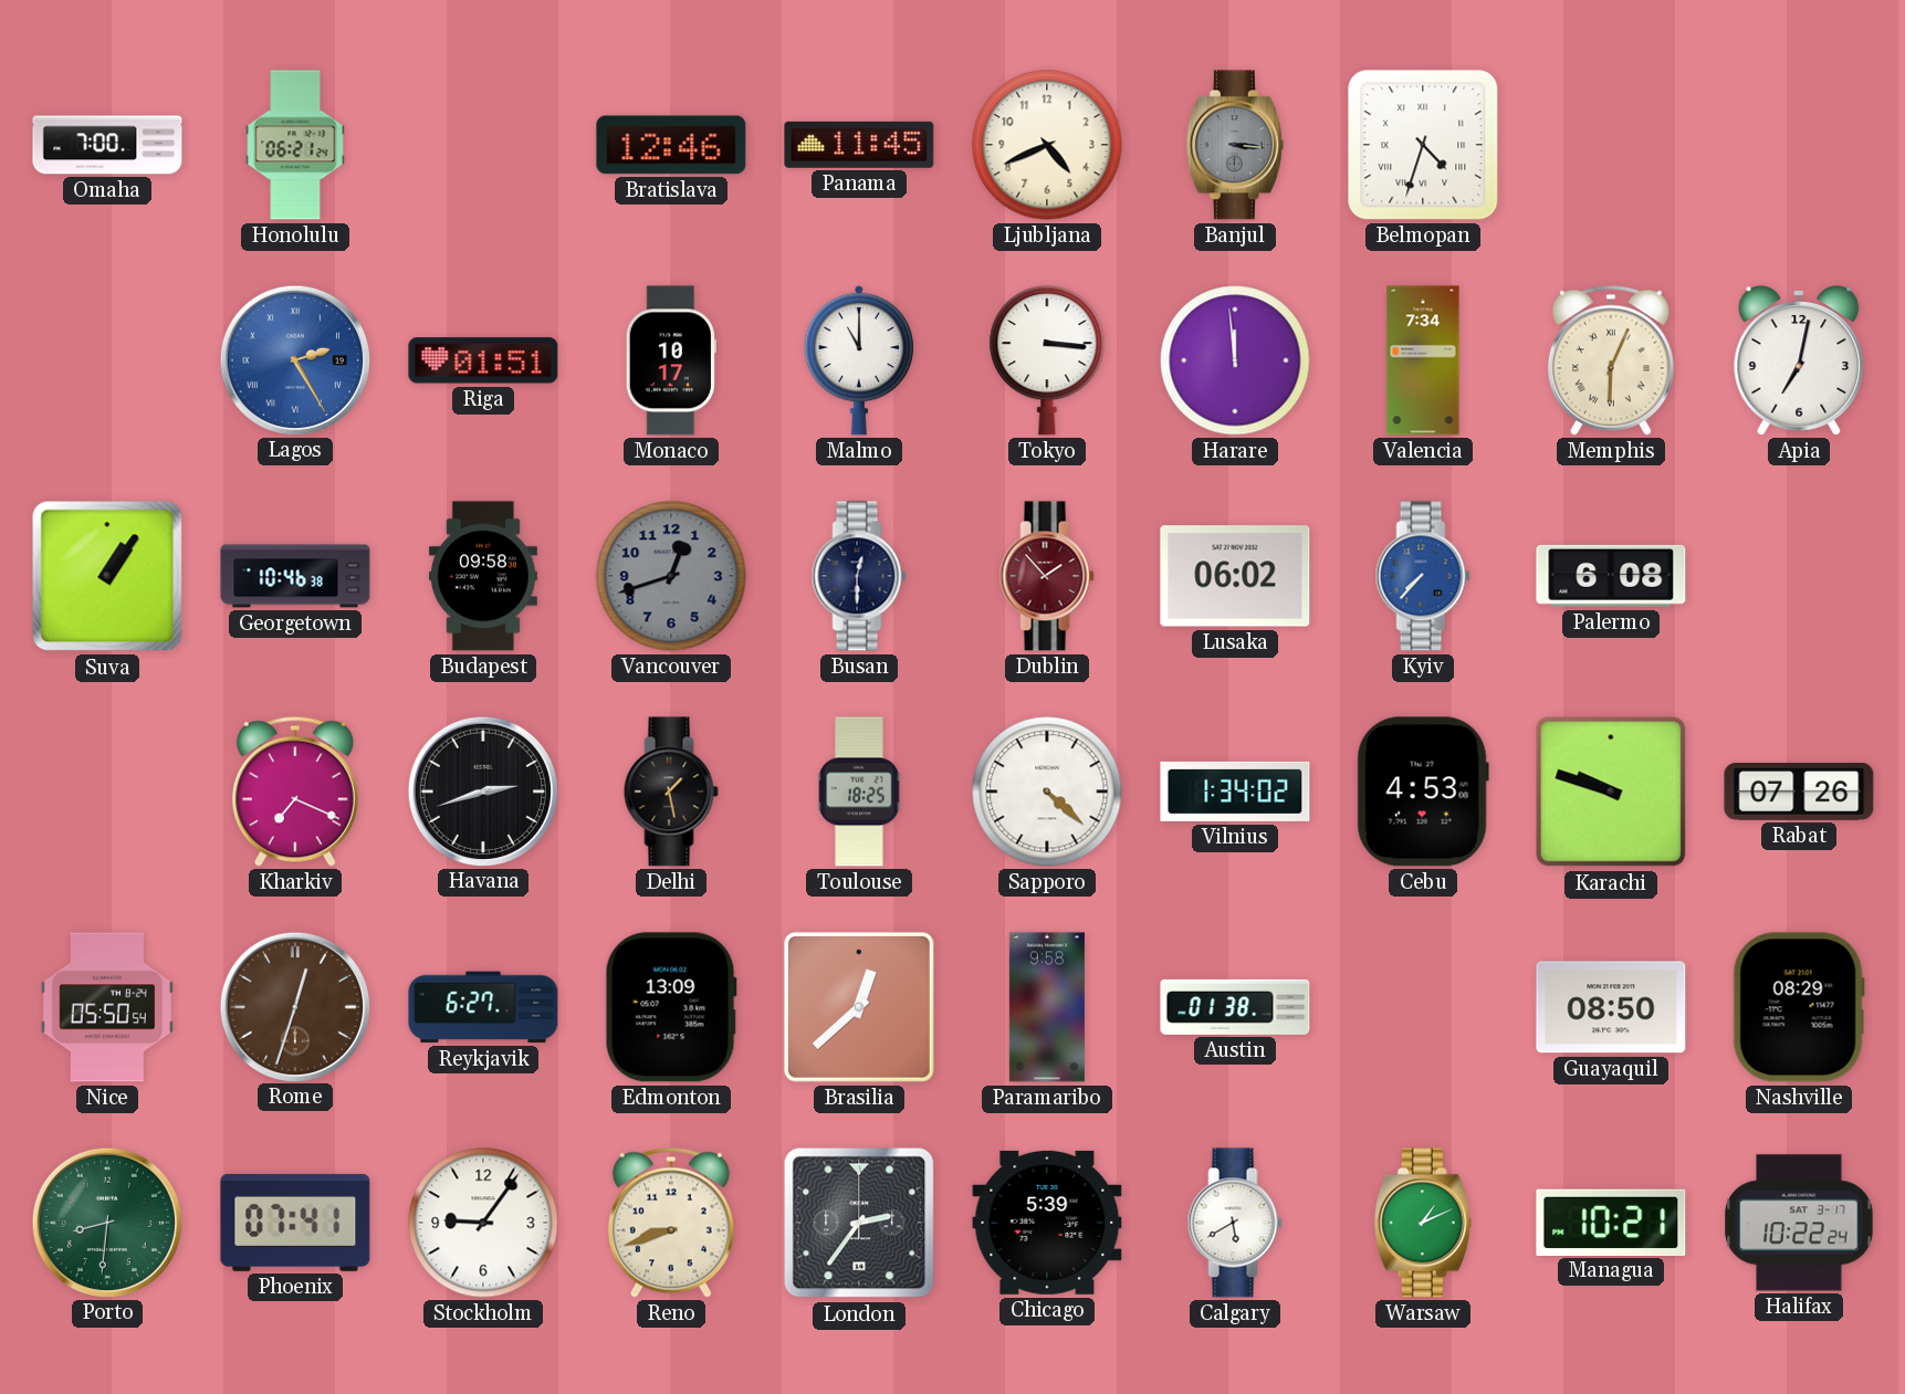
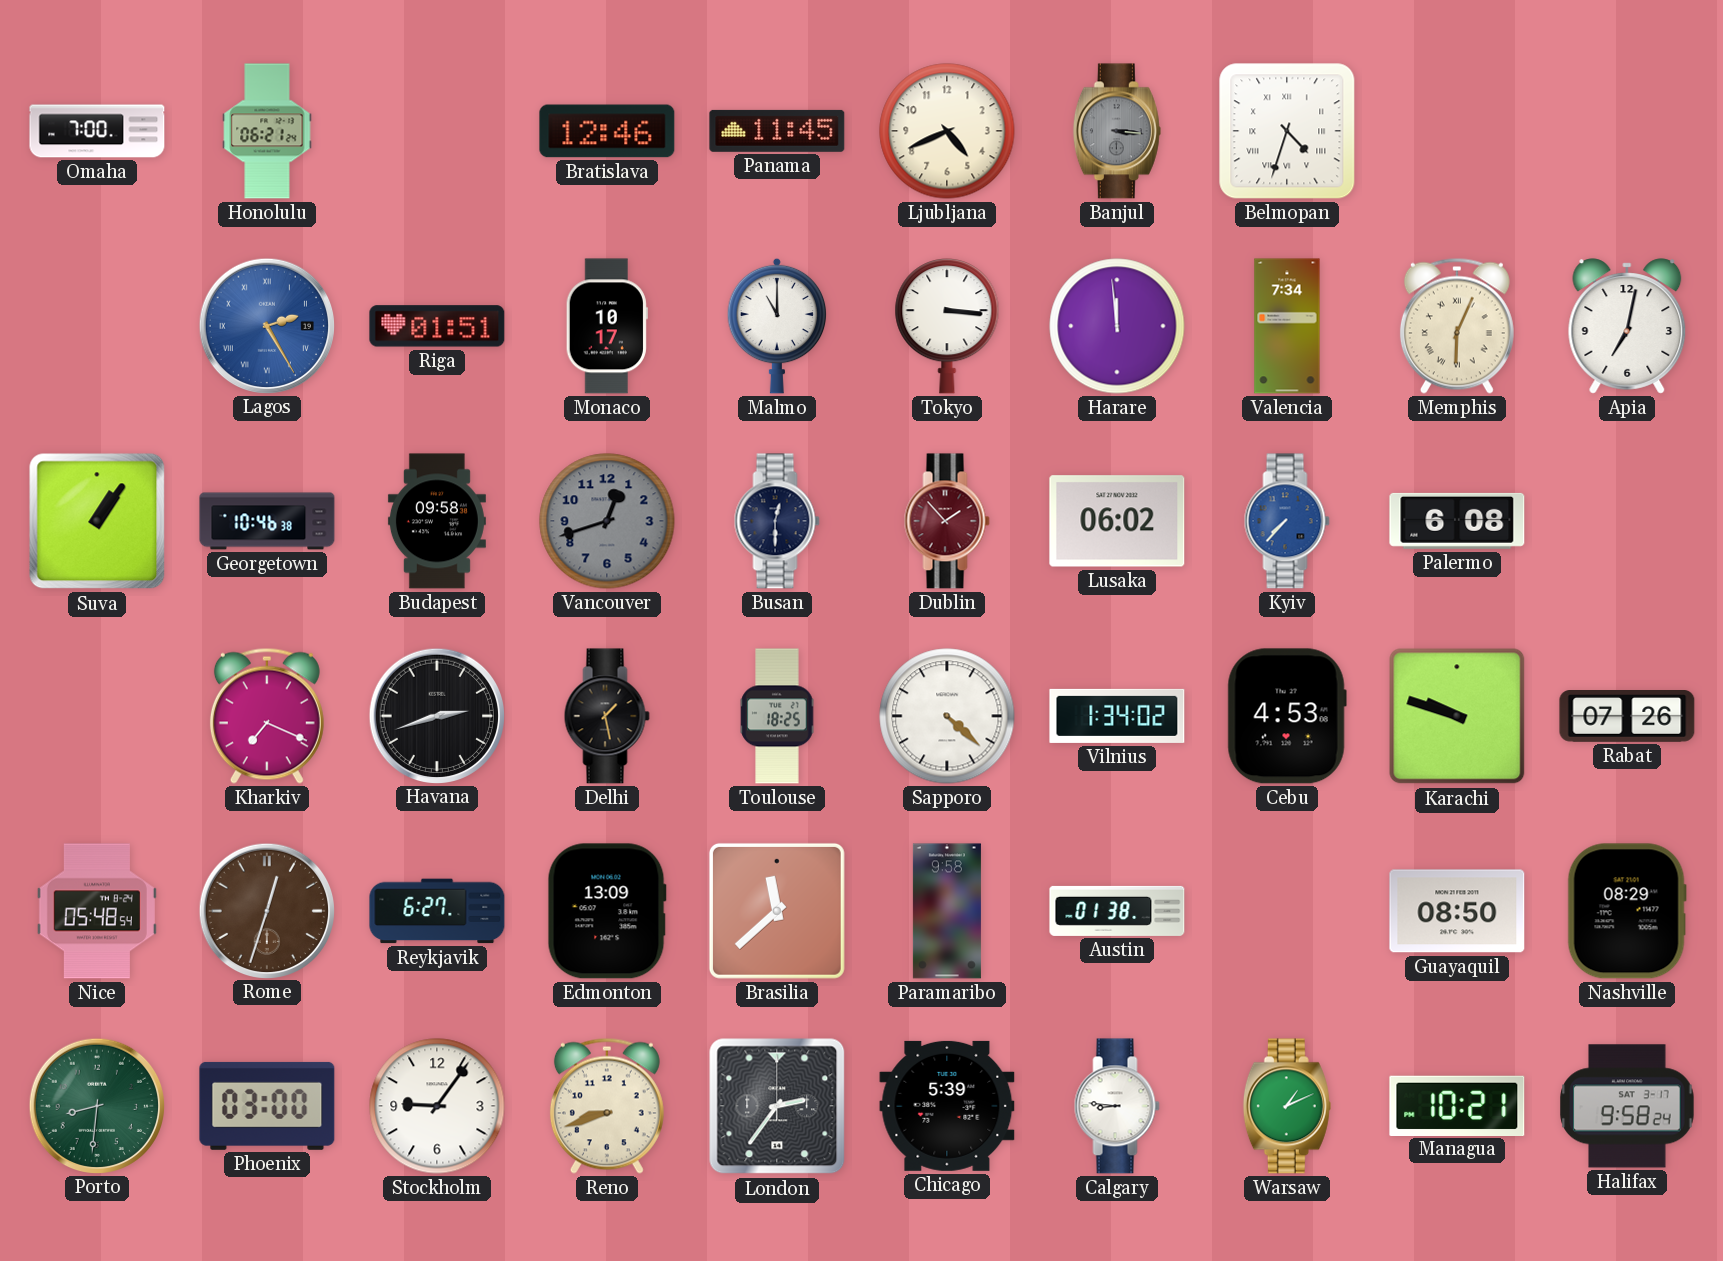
Nice: 05:50 -> 05:48
Brasilia: 12:38 -> 11:38
Phoenix: 07:41 -> 03:00
Calgary: 5:40 -> 8:46
Halifax: 10:22 -> 9:58
